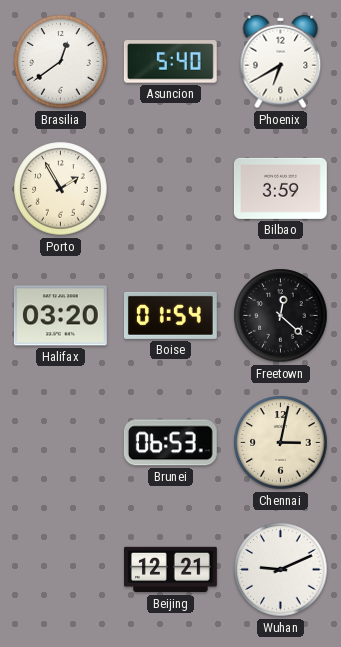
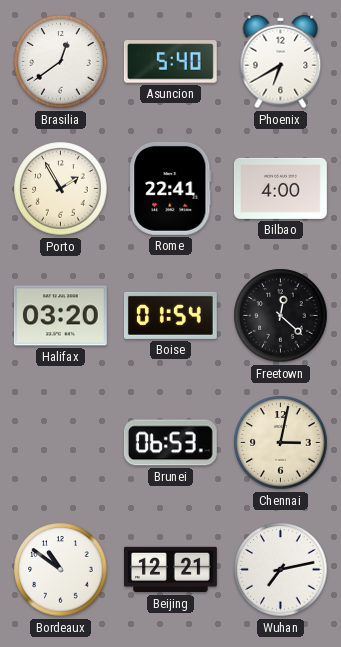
Rome: none -> 22:41
Bilbao: 3:59 -> 4:00
Bordeaux: none -> 10:51
Wuhan: 9:11 -> 7:13
